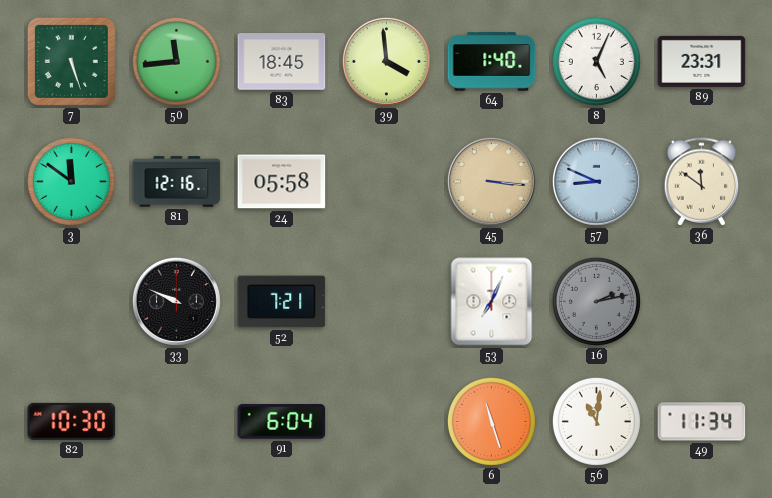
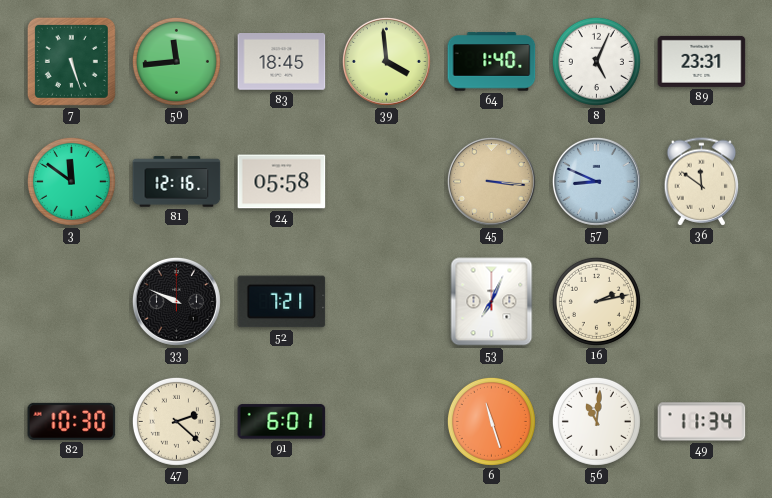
16 dial: grey -> cream
47: none -> 2:22
91: 6:04 -> 6:01
